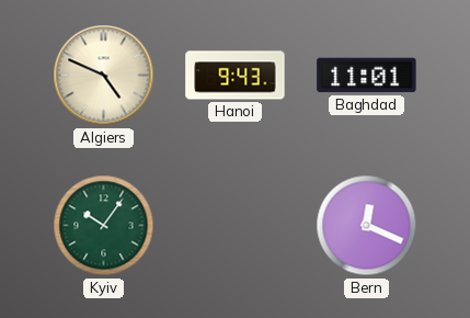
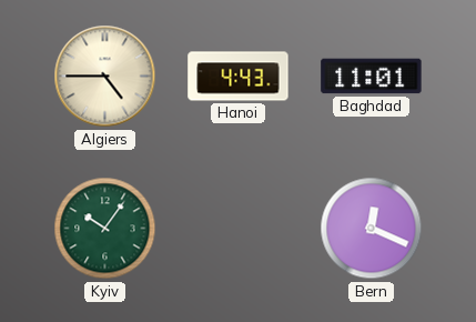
Algiers: 4:49 -> 4:45
Hanoi: 9:43 -> 4:43
